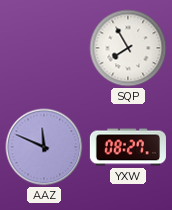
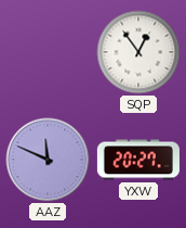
SQP: 7:55 -> 12:54
YXW: 08:27 -> 20:27
